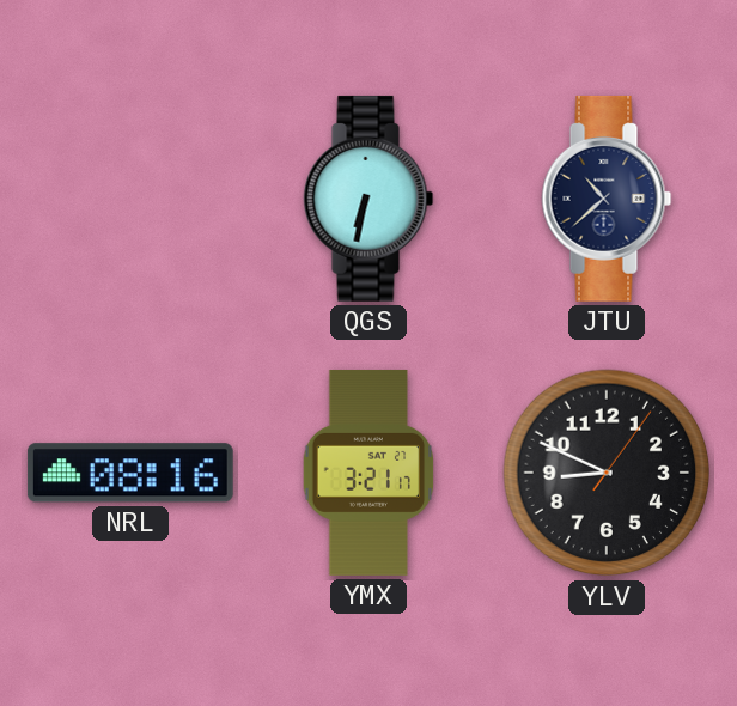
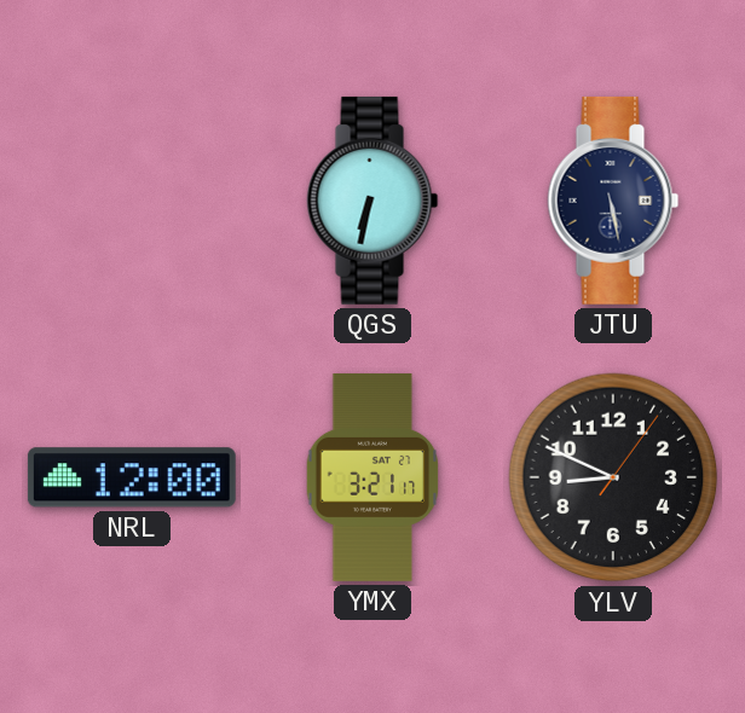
JTU: 10:38 -> 5:28
NRL: 08:16 -> 12:00
